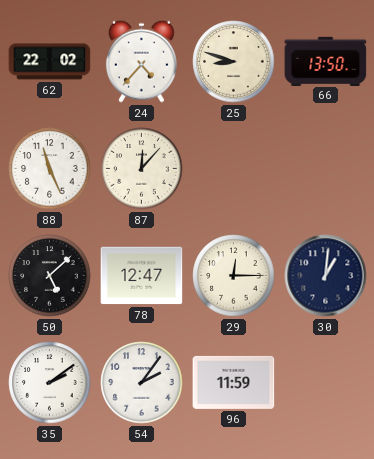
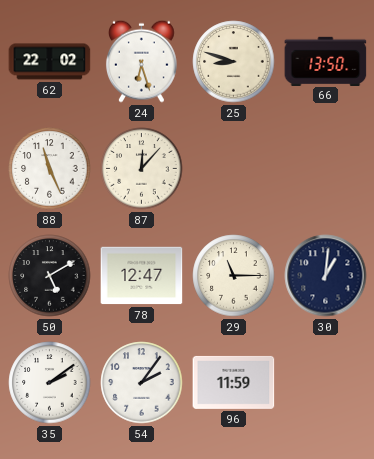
24: 4:37 -> 6:27
50: 5:08 -> 5:10
29: 12:15 -> 11:15
